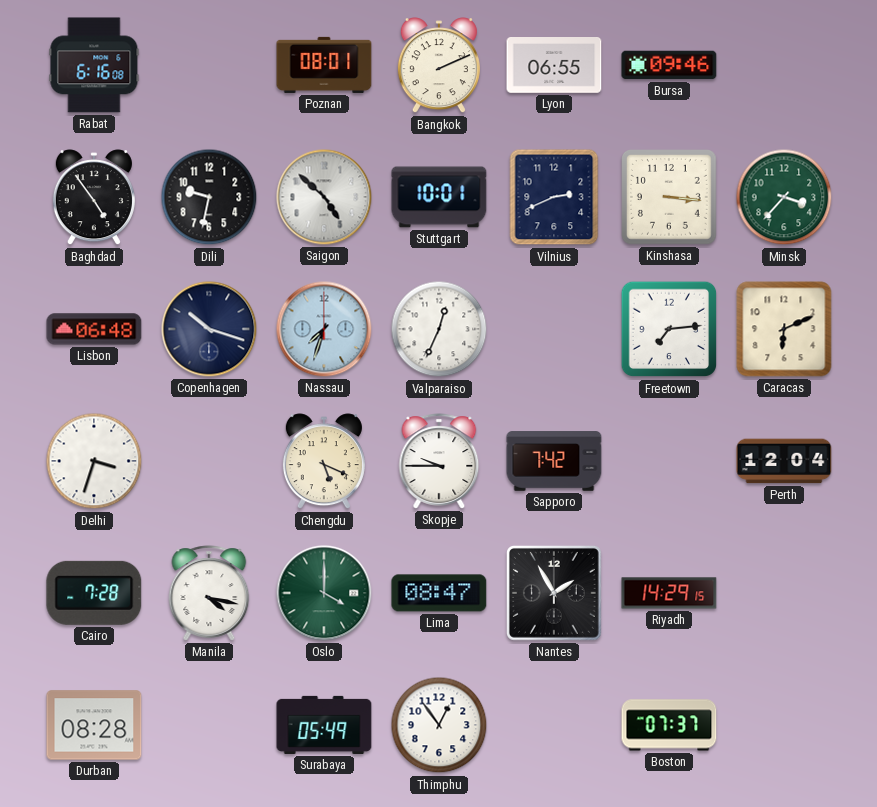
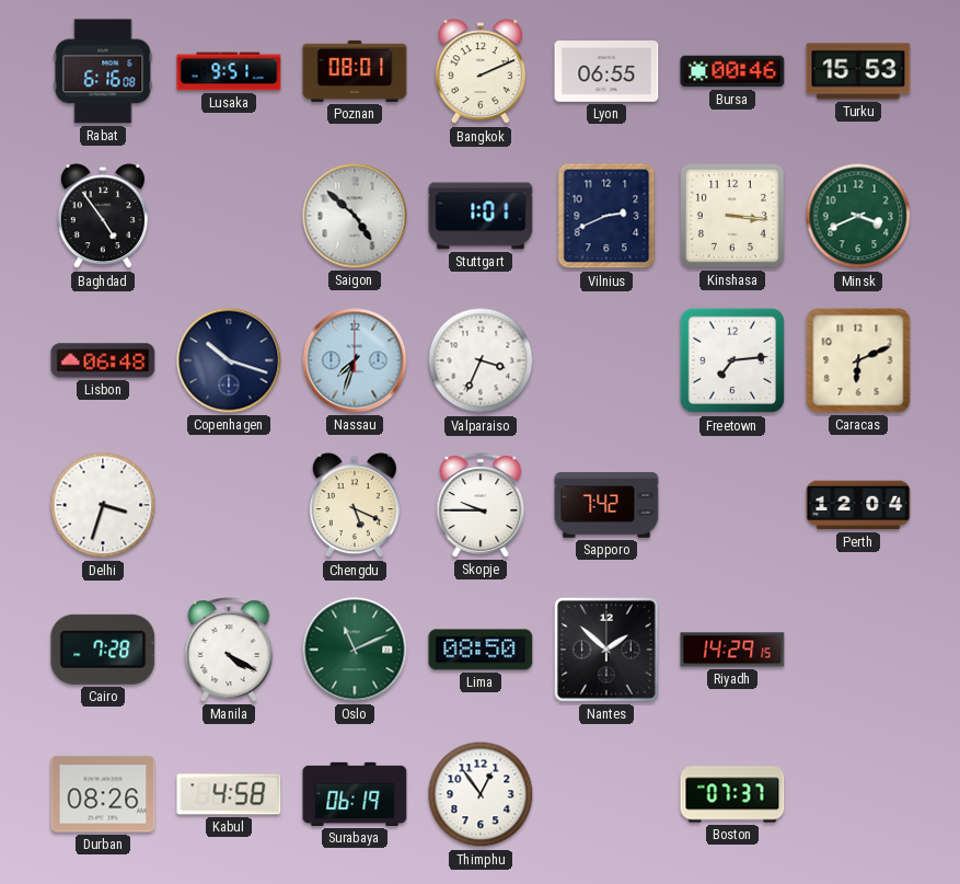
Lusaka: none -> 9:51
Bursa: 09:46 -> 00:46
Turku: none -> 15:53
Dili: 9:32 -> none
Stuttgart: 10:01 -> 1:01
Minsk: 3:37 -> 3:41
Valparaiso: 12:34 -> 3:34
Manila: 4:17 -> 4:20
Oslo: 4:00 -> 11:11
Lima: 08:47 -> 08:50
Nantes: 1:55 -> 1:52
Durban: 08:28 -> 08:26
Kabul: none -> 4:58
Surabaya: 05:49 -> 06:19
